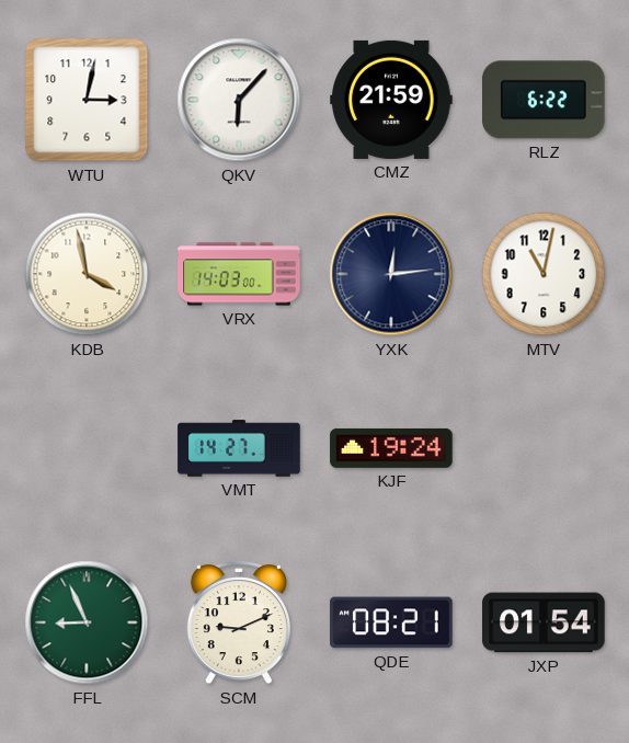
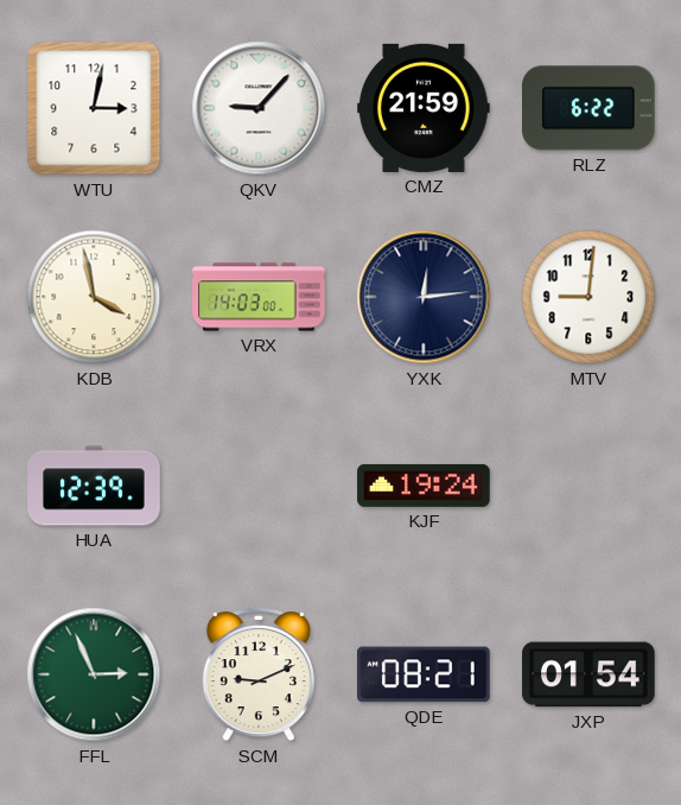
QKV: 6:07 -> 9:07
MTV: 11:02 -> 9:01
HUA: none -> 12:39
VMT: 14:27 -> none
FFL: 8:56 -> 2:56
